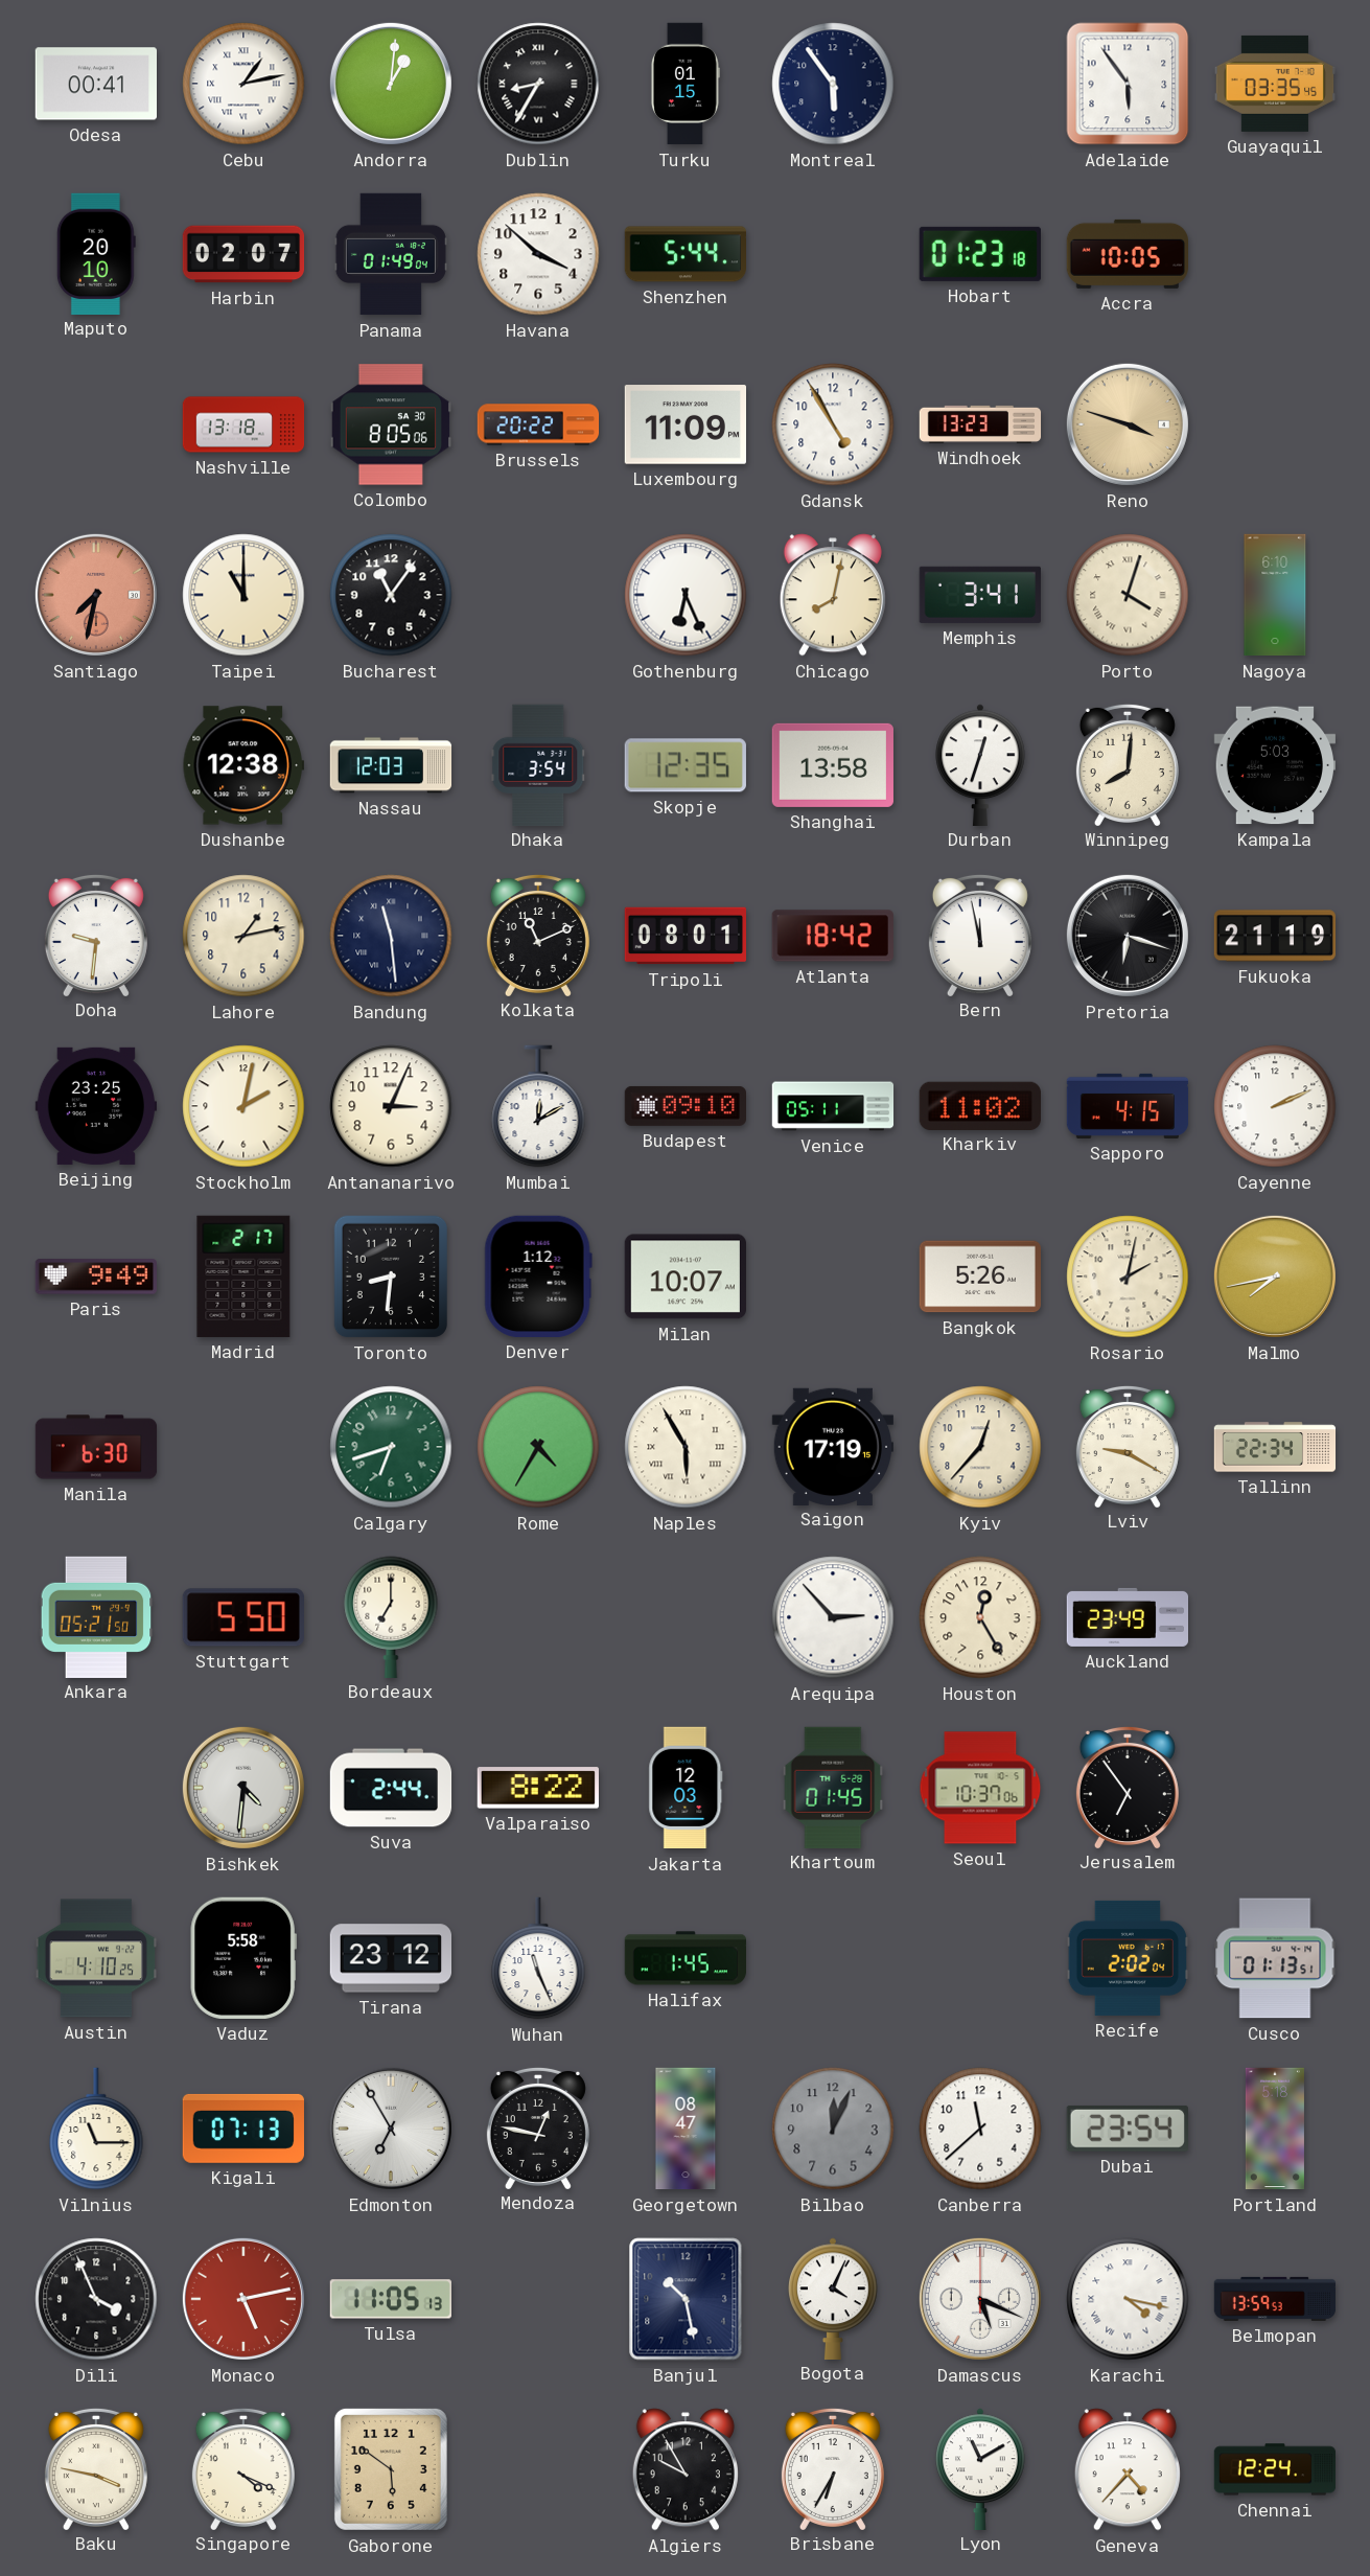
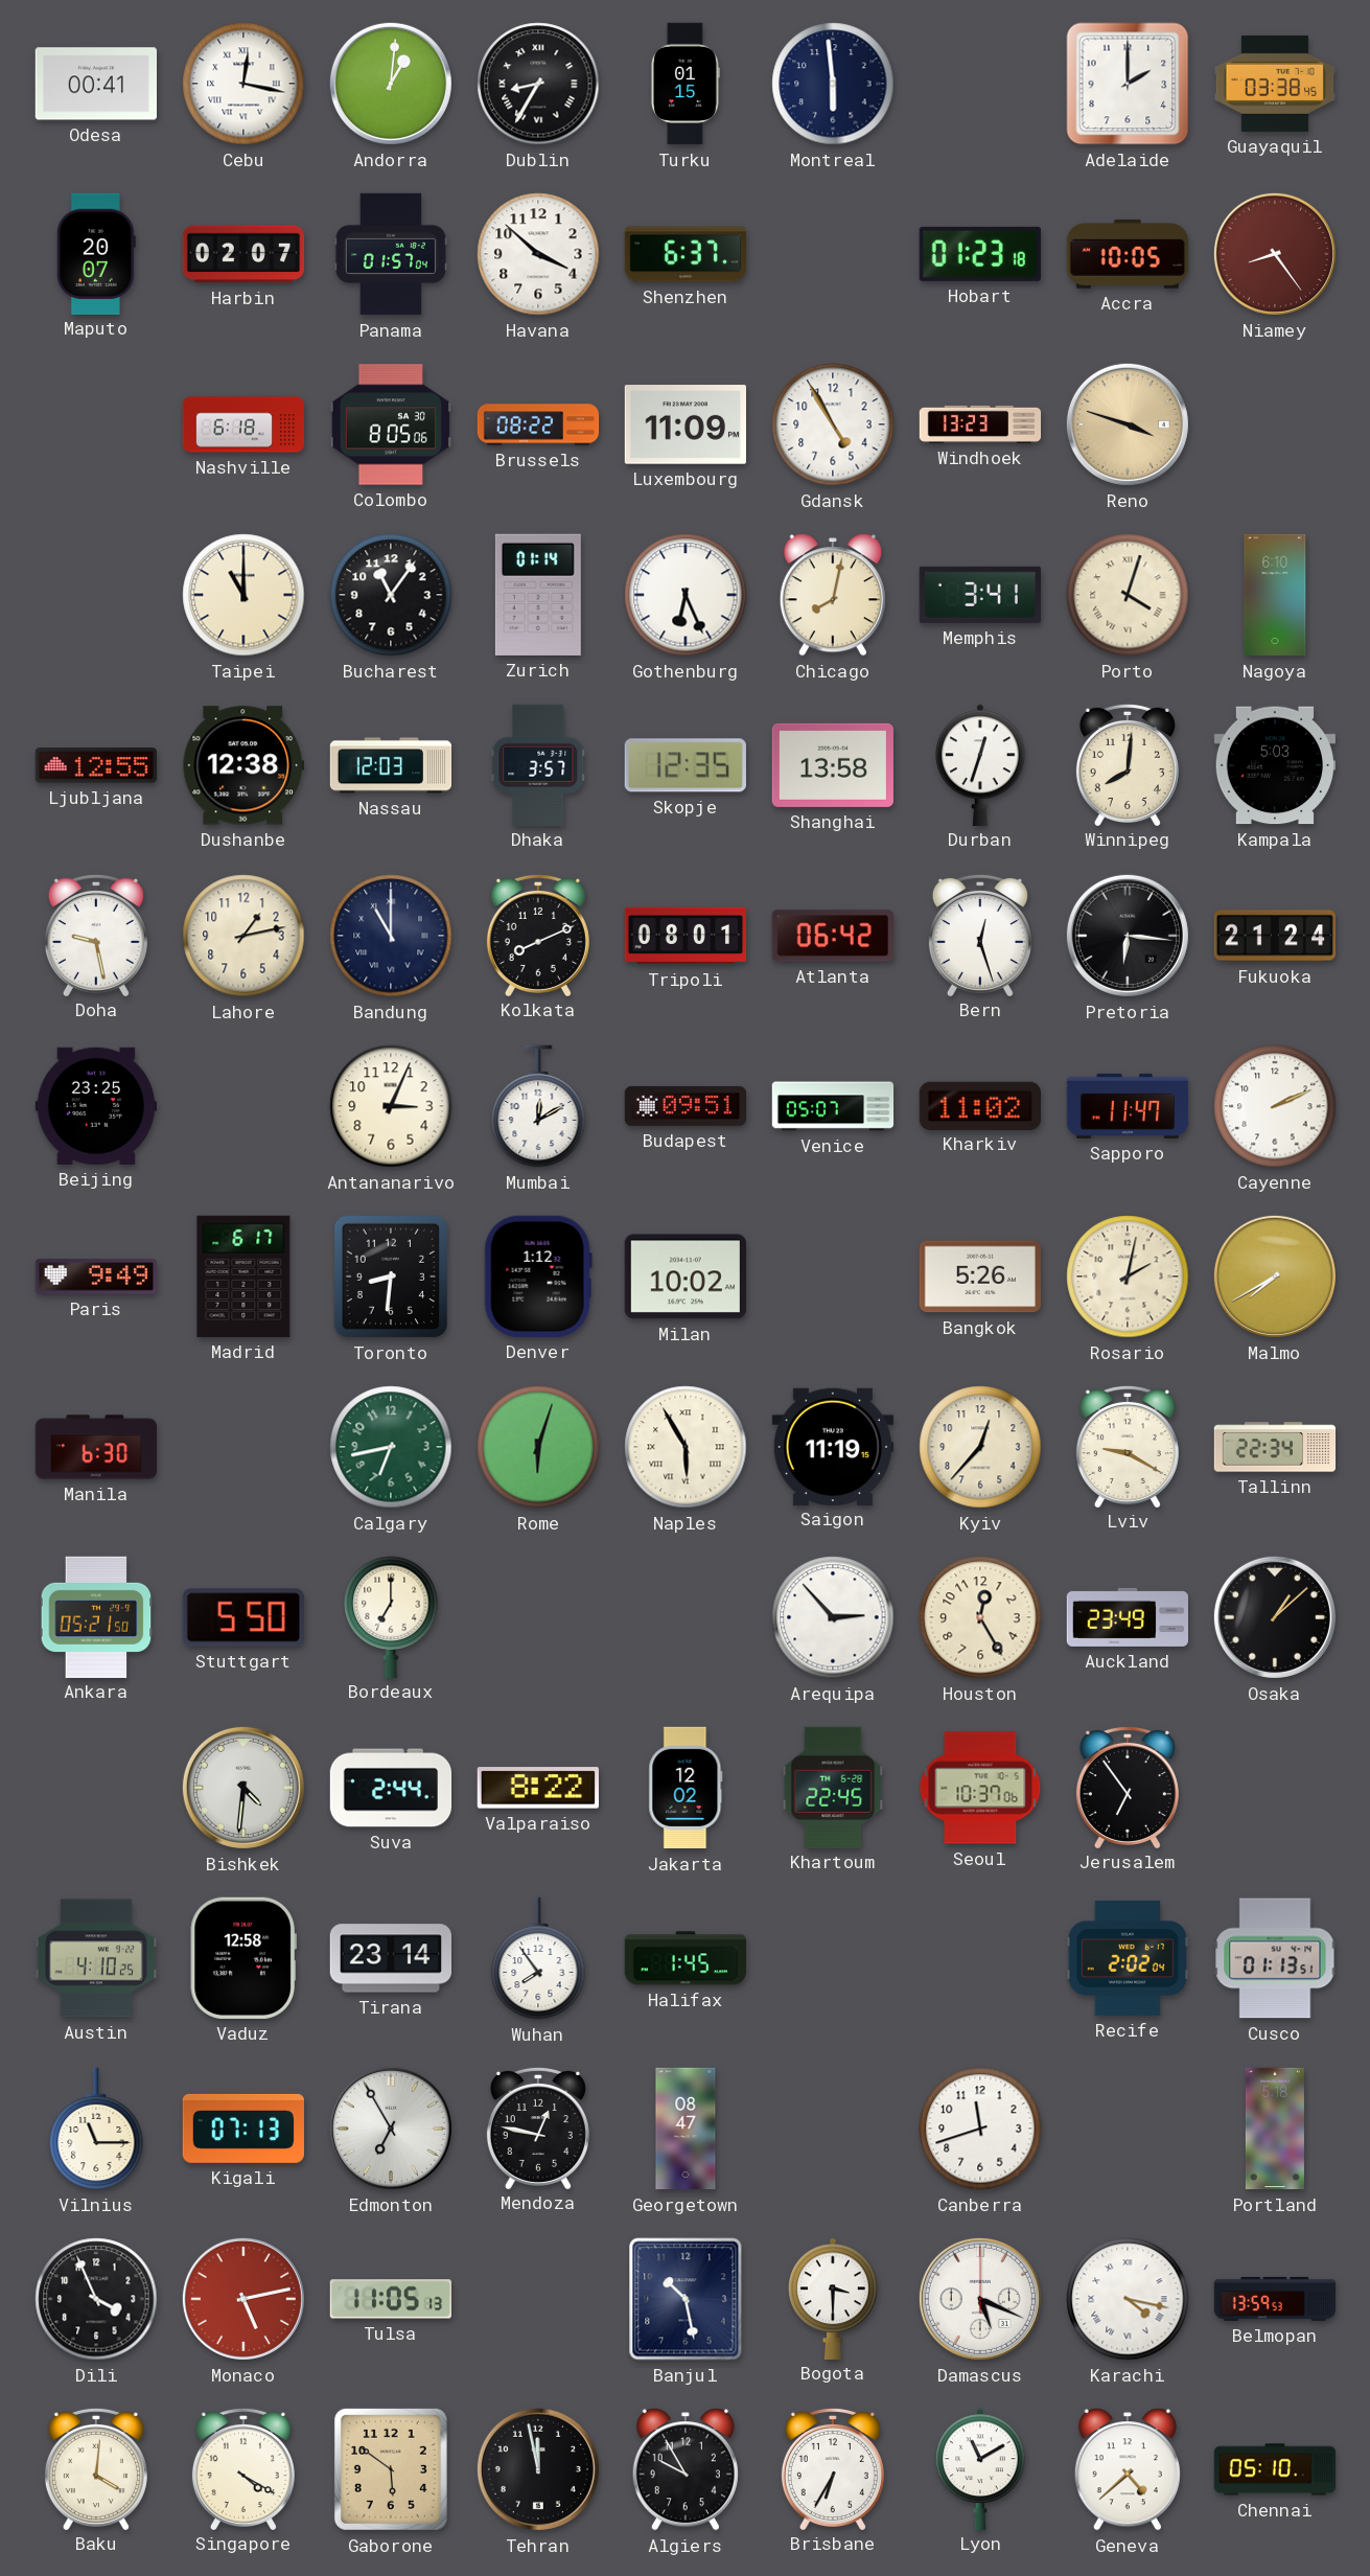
Cebu: 1:13 -> 12:17
Montreal: 5:54 -> 5:59
Adelaide: 5:54 -> 2:00
Guayaquil: 03:35 -> 03:38
Maputo: 20:10 -> 20:07
Panama: 01:49 -> 01:57
Shenzhen: 5:44 -> 6:37
Niamey: none -> 8:24
Nashville: 13:18 -> 6:18
Brussels: 20:22 -> 08:22
Santiago: 7:32 -> none
Zurich: none -> 01:14
Ljubljana: none -> 12:55
Dhaka: 3:54 -> 3:57
Doha: 9:31 -> 9:28
Bandung: 11:29 -> 11:00
Kolkata: 11:11 -> 8:11
Atlanta: 18:42 -> 06:42
Bern: 11:58 -> 12:27
Pretoria: 6:18 -> 6:16
Fukuoka: 21:19 -> 21:24
Stockholm: 2:02 -> none
Budapest: 09:10 -> 09:51
Venice: 05:11 -> 05:07
Sapporo: 4:15 -> 11:47
Madrid: 2:17 -> 6:17
Milan: 10:07 -> 10:02
Malmo: 7:43 -> 7:40
Calgary: 6:42 -> 6:43
Rome: 4:35 -> 6:03
Saigon: 17:19 -> 11:19
Osaka: none -> 1:08
Jakarta: 12:03 -> 12:02
Khartoum: 01:45 -> 22:45
Vaduz: 5:58 -> 12:58
Tirana: 23:12 -> 23:14
Wuhan: 11:26 -> 7:54
Bilbao: 12:04 -> none
Canberra: 11:38 -> 11:42
Dubai: 23:54 -> none
Bogota: 4:04 -> 3:30
Baku: 3:47 -> 4:01
Singapore: 4:19 -> 4:20
Tehran: none -> 11:58
Geneva: 4:37 -> 4:38
Chennai: 12:24 -> 05:10
